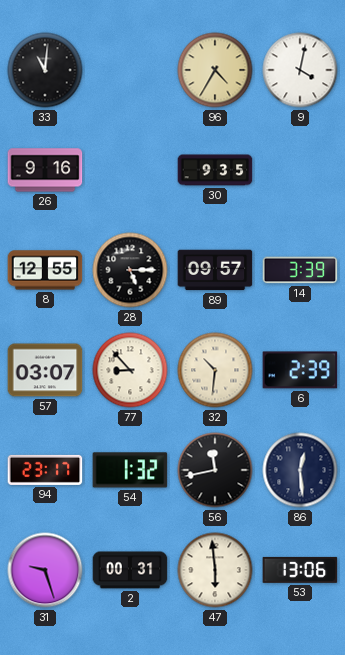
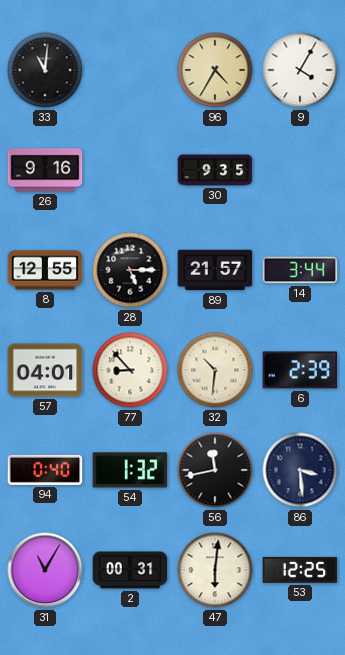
9: 4:02 -> 4:05
89: 09:57 -> 21:57
14: 3:39 -> 3:44
57: 03:07 -> 04:01
94: 23:17 -> 0:40
86: 12:29 -> 3:29
31: 9:27 -> 11:05
47: 5:59 -> 6:01
53: 13:06 -> 12:25
